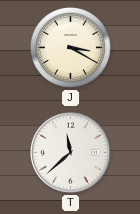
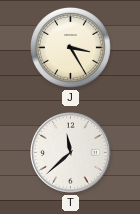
J: 3:20 -> 3:25
